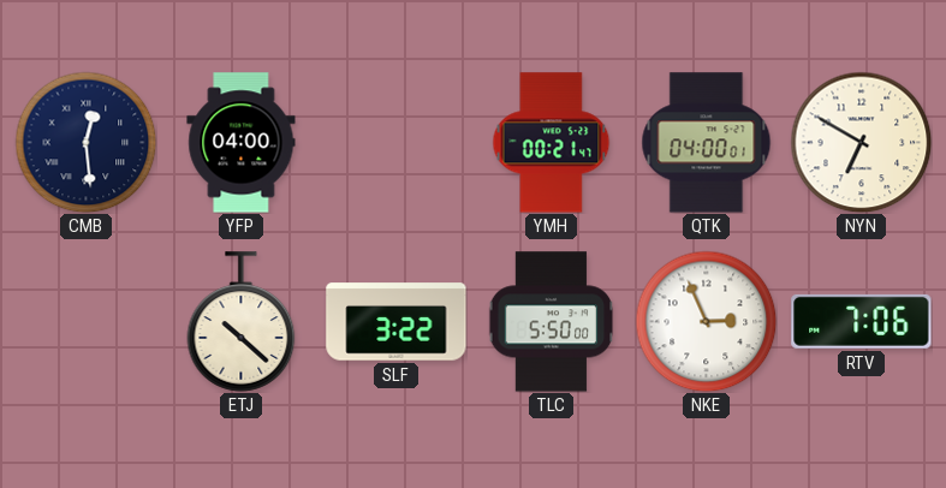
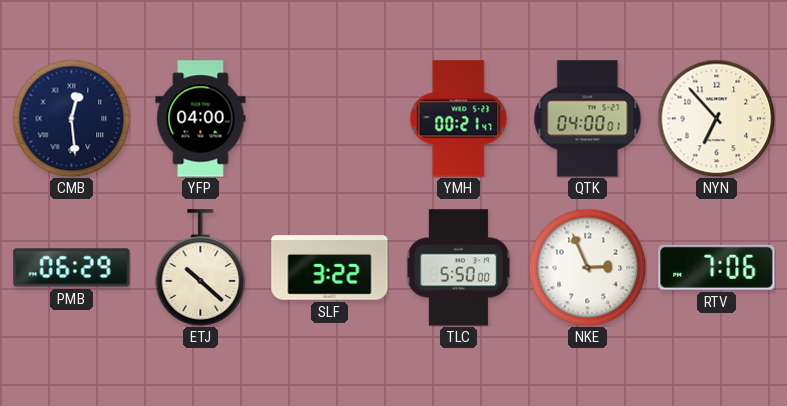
NYN: 6:50 -> 6:53
PMB: none -> 06:29
